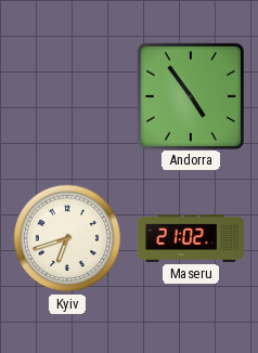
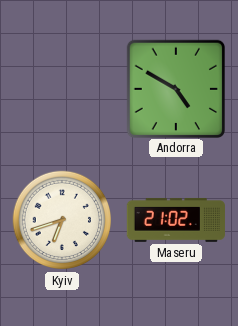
Andorra: 4:54 -> 4:50
